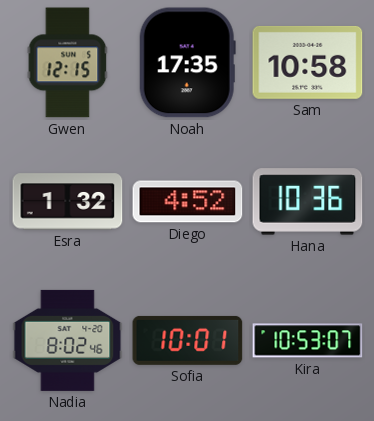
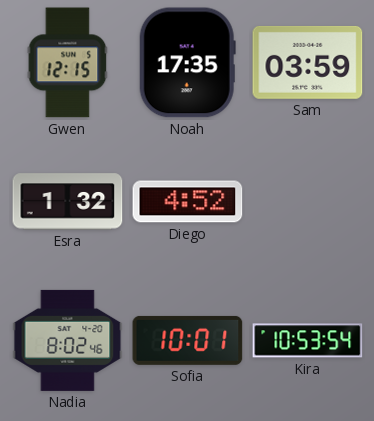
Sam: 10:58 -> 03:59
Hana: 10:36 -> none
Kira: 10:53:07 -> 10:53:54
